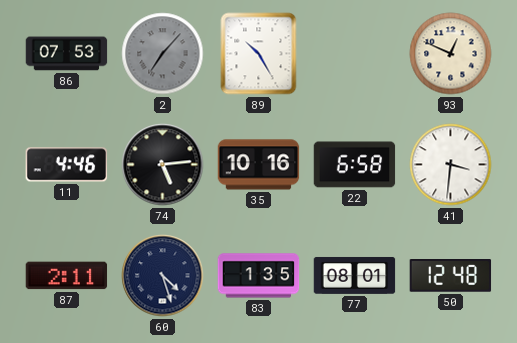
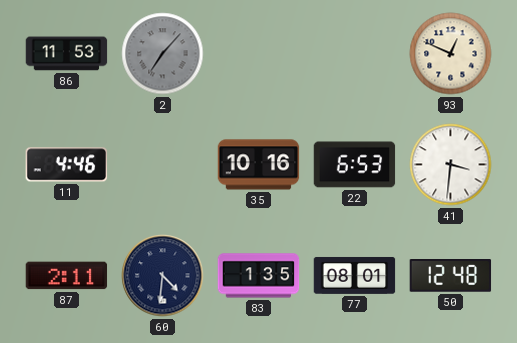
86: 07:53 -> 11:53
89: 10:25 -> none
74: 5:14 -> none
22: 6:58 -> 6:53
60: 4:27 -> 4:31
